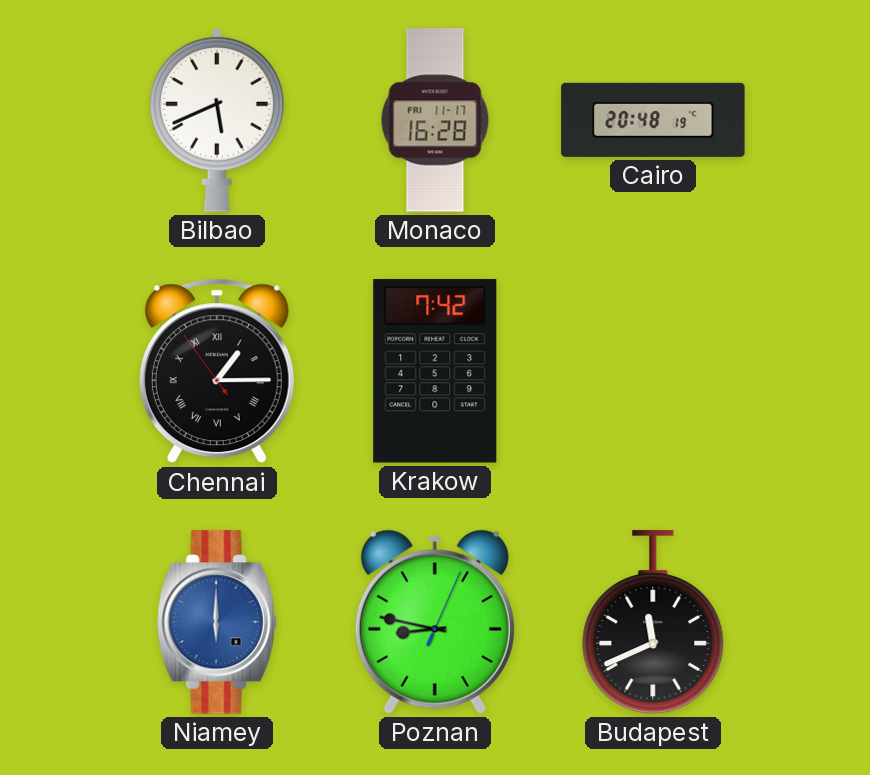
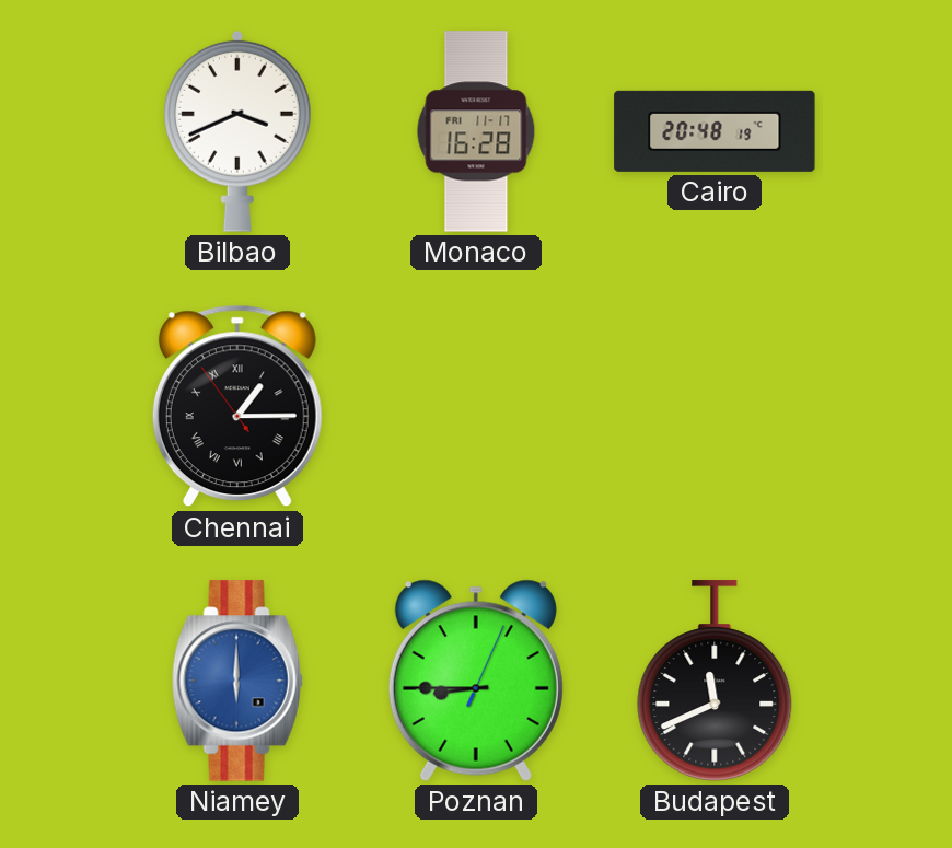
Bilbao: 5:41 -> 3:41
Krakow: 7:42 -> none
Poznan: 8:47 -> 8:45
